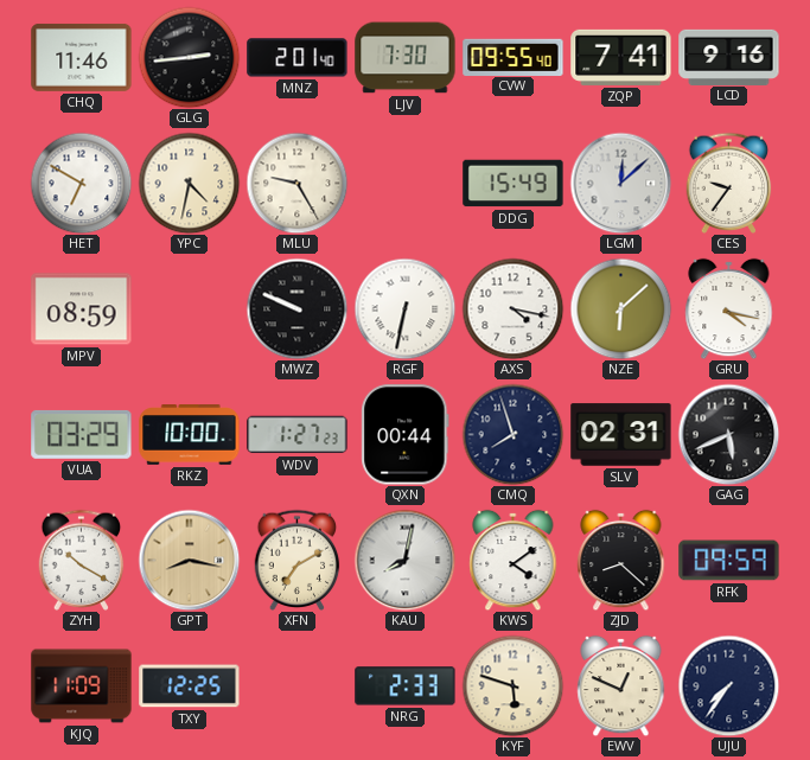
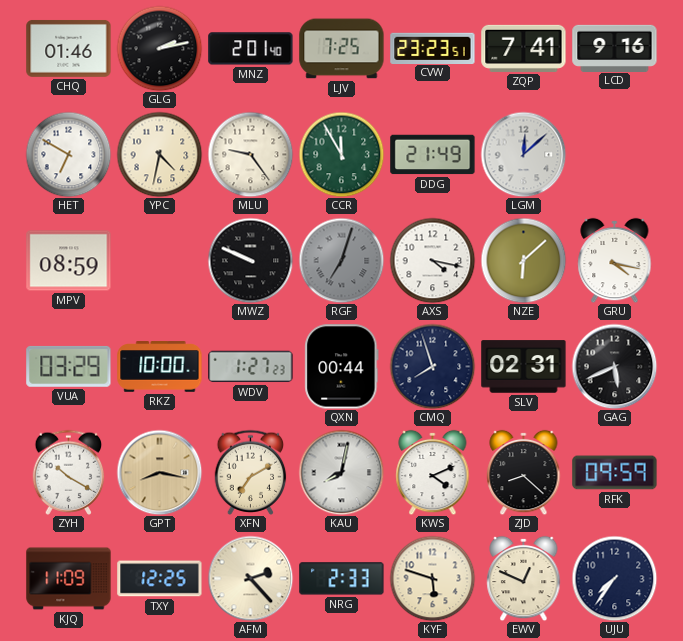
CHQ: 11:46 -> 01:46
GLG: 2:44 -> 2:13
LJV: 7:30 -> 7:25
CVW: 09:55 -> 23:23
MLU: 9:25 -> 9:24
CCR: none -> 11:55
DDG: 15:49 -> 21:49
CES: 9:36 -> none
RGF: 6:32 -> 7:03
RGF dial: white -> grey
KWS: 4:09 -> 4:11
AFM: none -> 2:23
